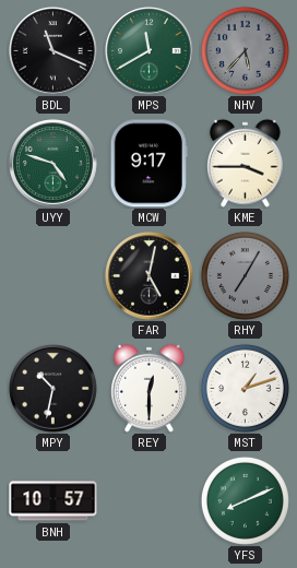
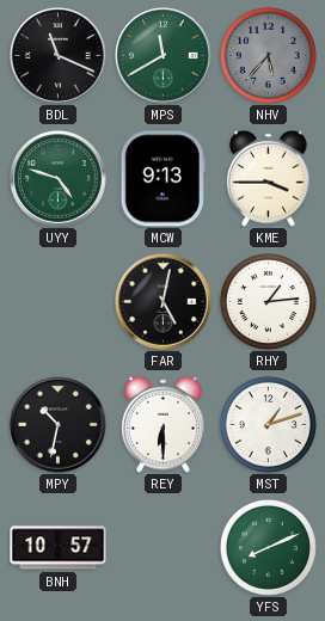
MCW: 9:17 -> 9:13
RHY: 7:05 -> 1:14
RHY dial: grey -> white
REY: 12:30 -> 6:30
